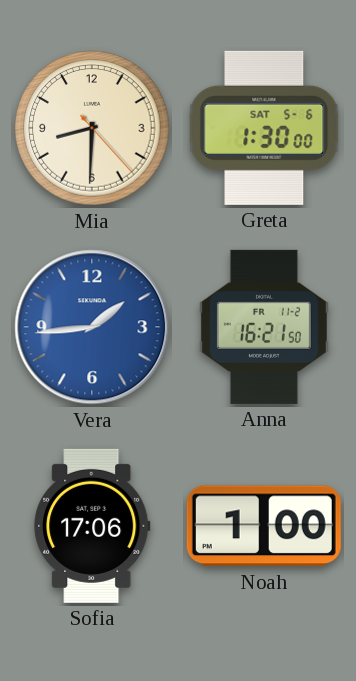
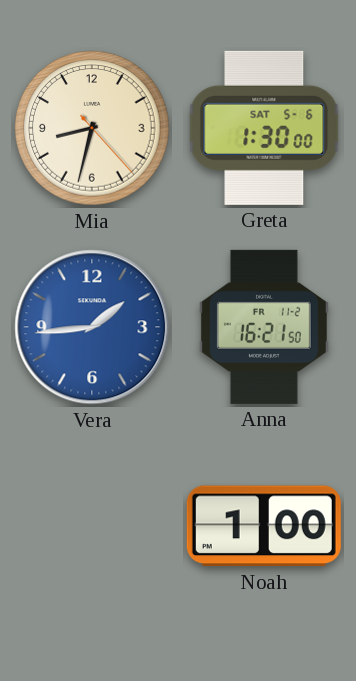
Mia: 8:30 -> 8:32
Sofia: 17:06 -> none
